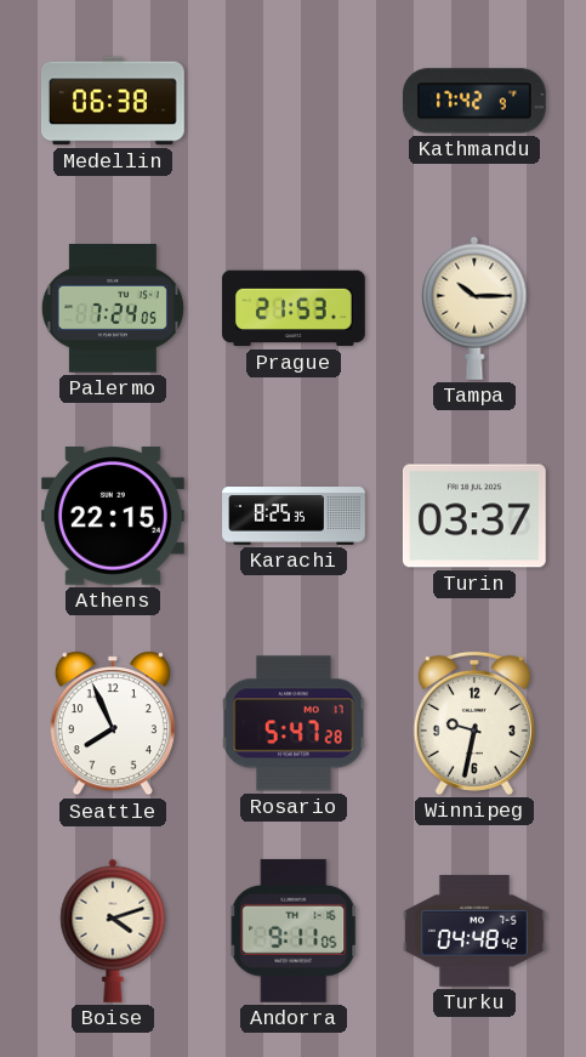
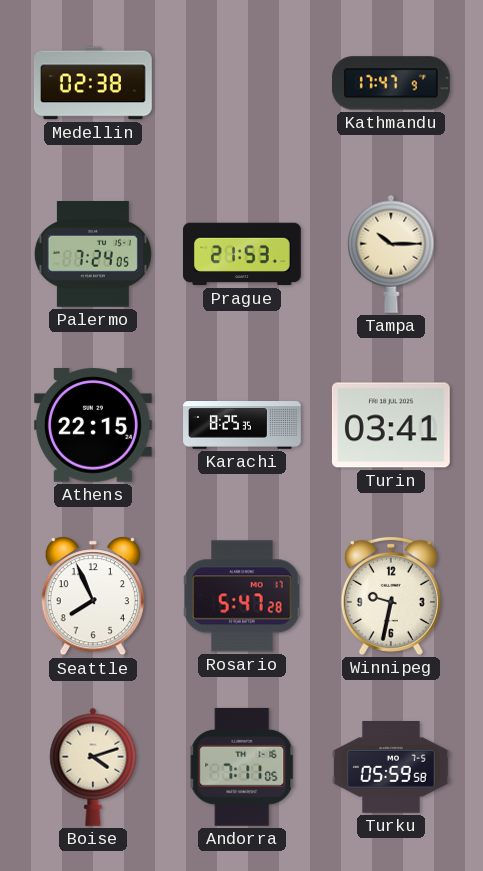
Medellin: 06:38 -> 02:38
Kathmandu: 17:42 -> 17:47
Turin: 03:37 -> 03:41
Andorra: 9:11 -> 7:11
Turku: 04:48 -> 05:59
